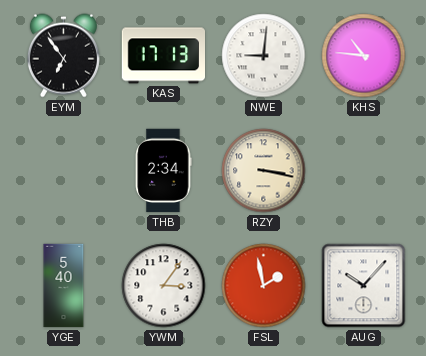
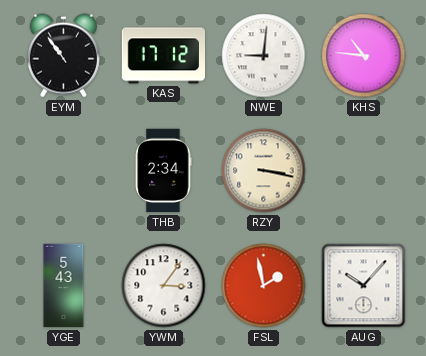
EYM: 6:54 -> 10:54
KAS: 17:13 -> 17:12
YGE: 5:40 -> 5:43
